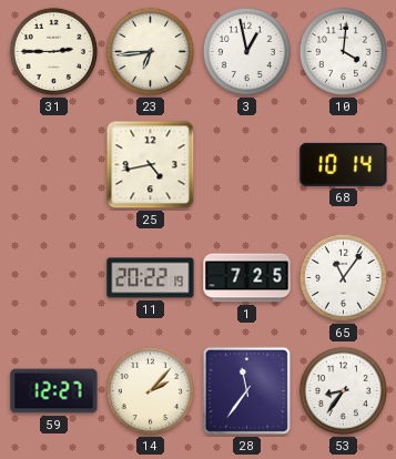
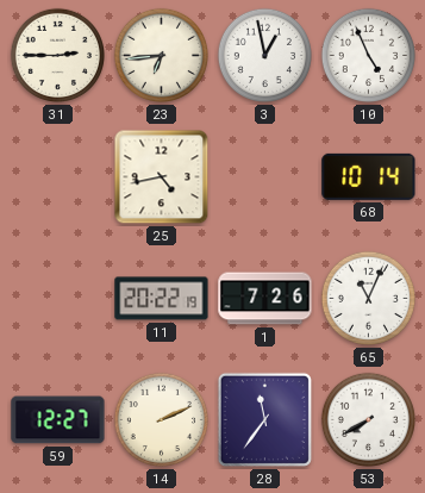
10: 4:01 -> 4:56
1: 7:25 -> 7:26
65: 11:06 -> 11:04
14: 2:07 -> 2:11
53: 8:36 -> 7:40
